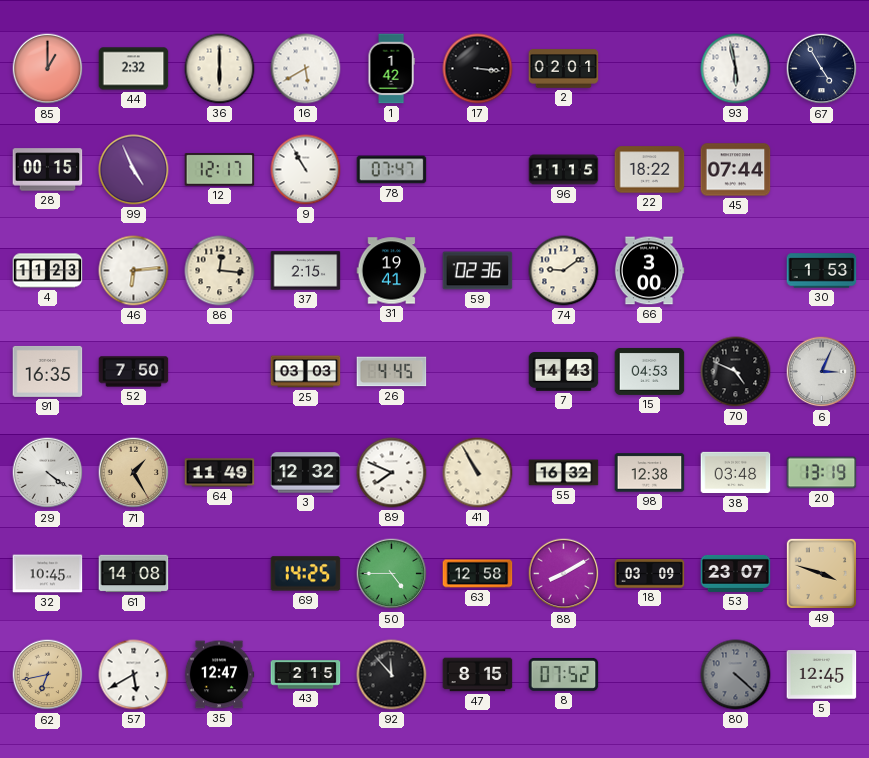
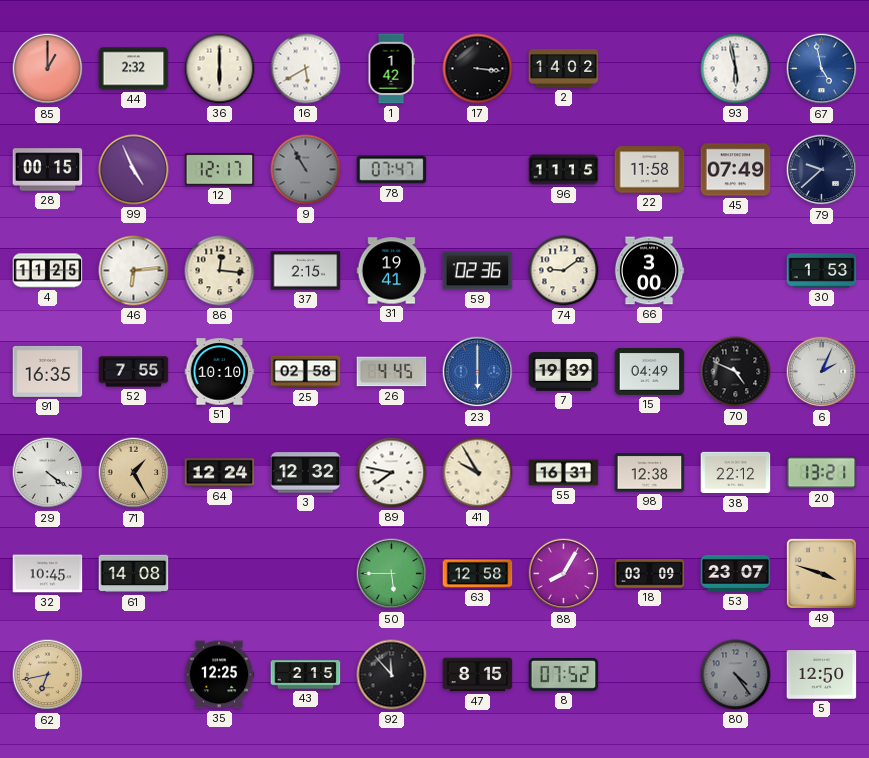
2: 02:01 -> 14:02
67: 4:55 -> 4:58
67 dial: navy -> blue
9 dial: white -> grey
22: 18:22 -> 11:58
45: 07:44 -> 07:49
79: none -> 9:38
4: 11:23 -> 11:25
52: 7:50 -> 7:55
51: none -> 10:10
25: 03:03 -> 02:58
23: none -> 6:00
7: 14:43 -> 19:39
15: 04:53 -> 04:49
6: 3:04 -> 2:04
64: 11:49 -> 12:24
89: 7:49 -> 7:47
41: 10:55 -> 9:55
55: 16:32 -> 16:31
38: 03:48 -> 22:12
20: 13:19 -> 13:21
69: 14:25 -> none
50: 4:45 -> 5:45
88: 8:10 -> 8:05
57: 5:40 -> none
35: 12:47 -> 12:25
80: 4:22 -> 4:24
5: 12:45 -> 12:50
